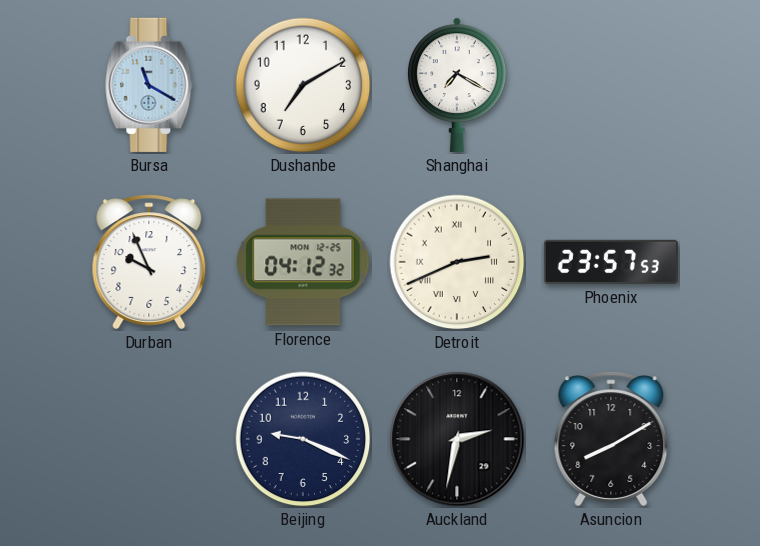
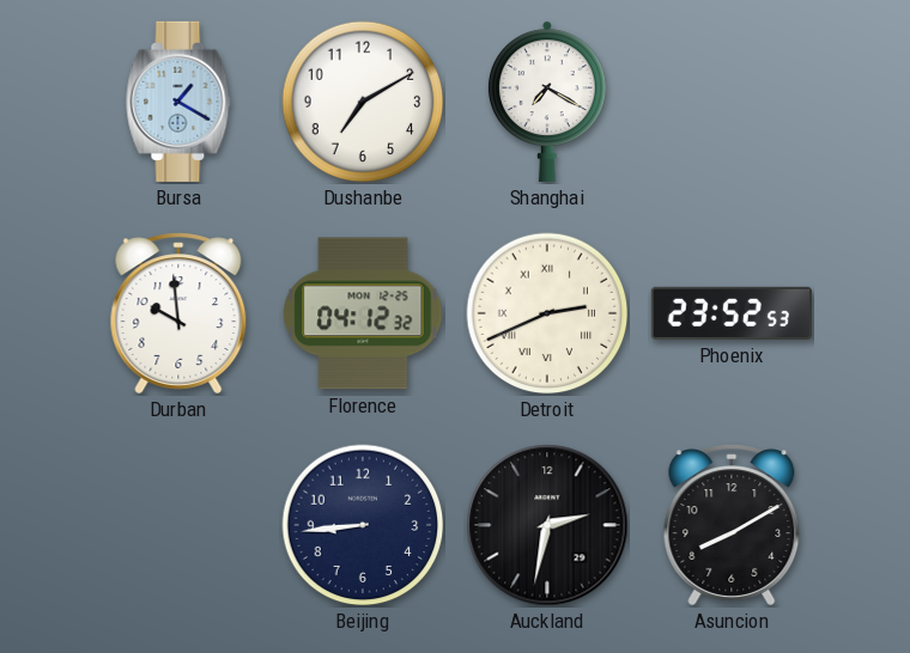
Bursa: 11:20 -> 1:20
Durban: 9:56 -> 9:59
Phoenix: 23:57 -> 23:52
Beijing: 9:19 -> 8:44
